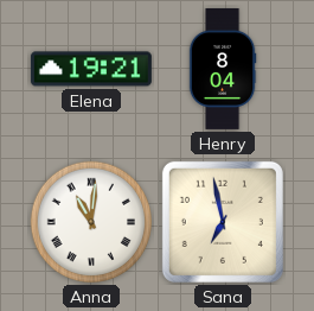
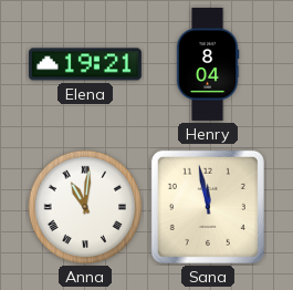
Sana: 6:58 -> 11:58
